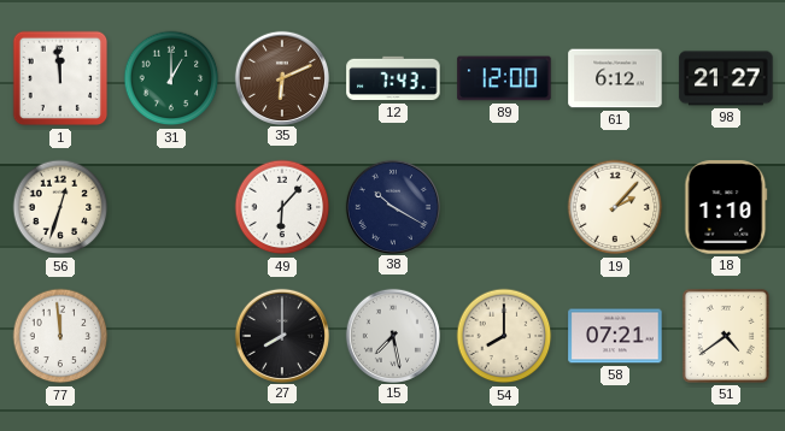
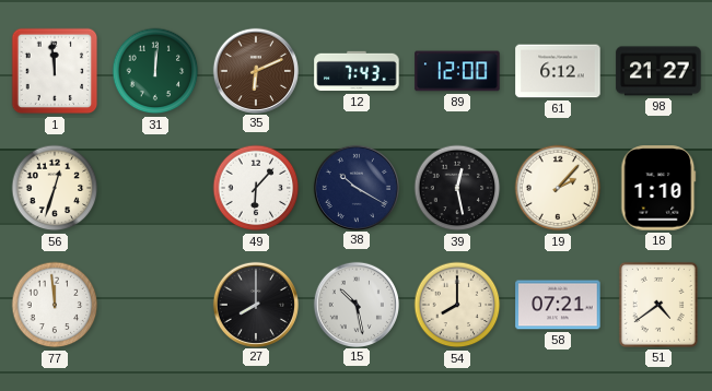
31: 1:00 -> 12:01
39: none -> 12:28
15: 7:28 -> 10:28
